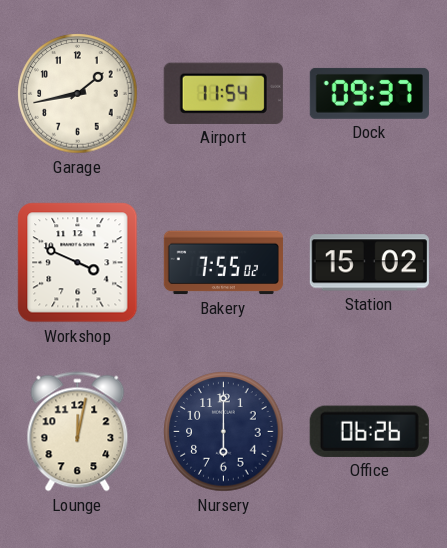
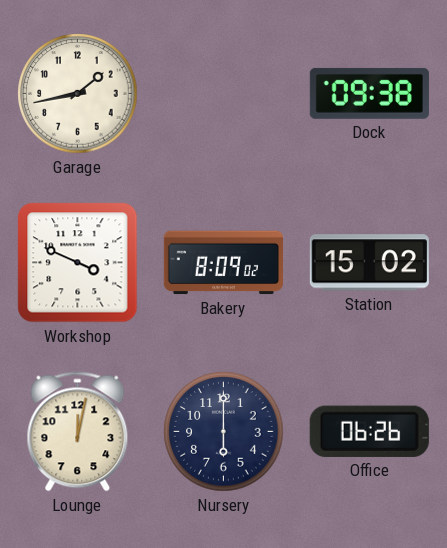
Airport: 11:54 -> none
Dock: 09:37 -> 09:38
Bakery: 7:55 -> 8:09
